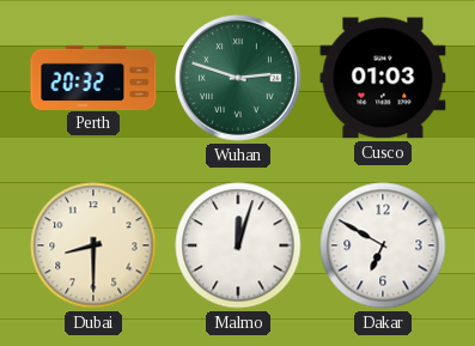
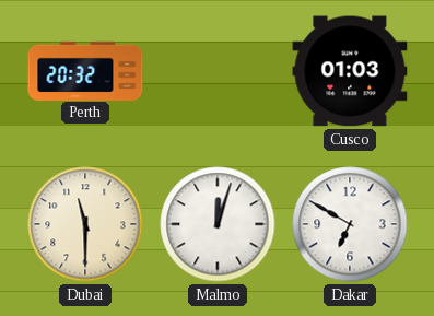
Wuhan: 2:48 -> none
Dubai: 8:30 -> 11:30
